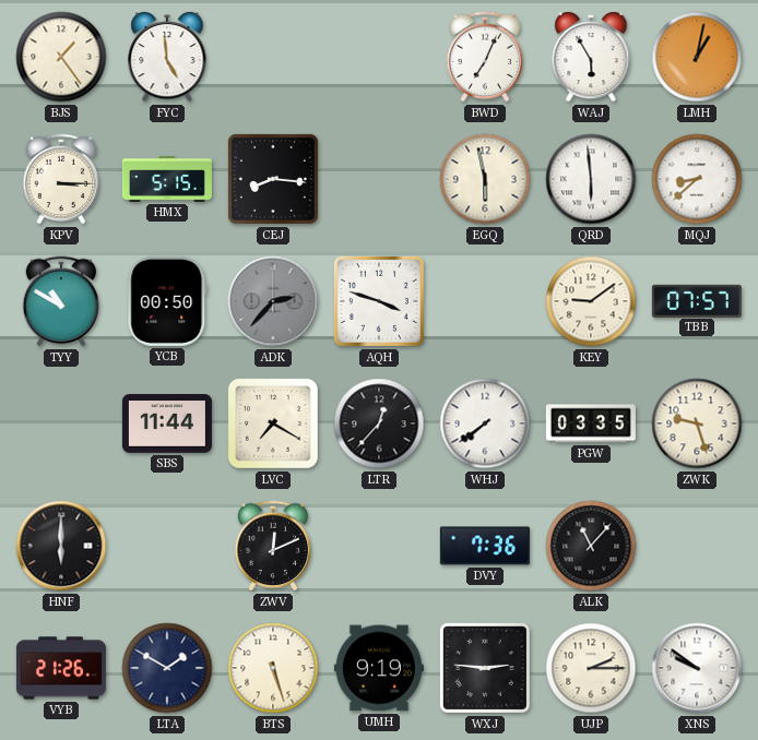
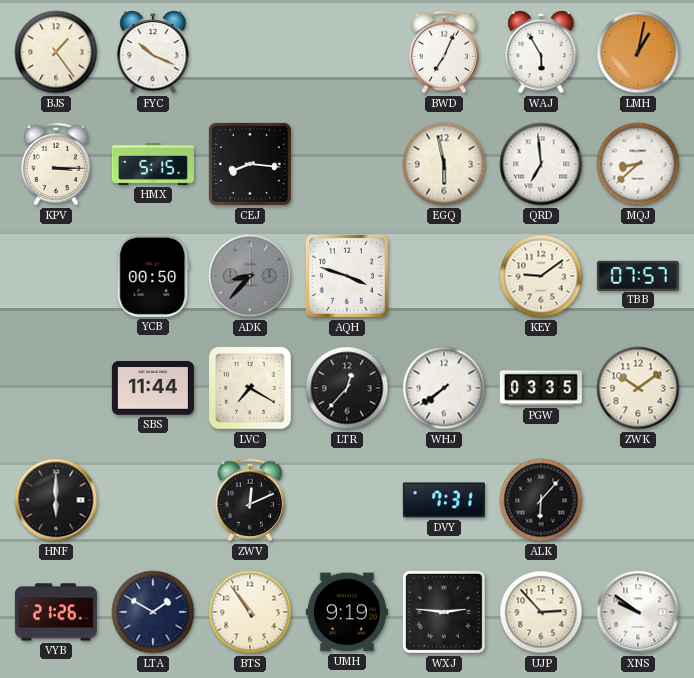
FYC: 4:59 -> 10:19
QRD: 5:59 -> 6:59
TYY: 10:50 -> none
ADK: 2:37 -> 8:37
ZWK: 9:27 -> 10:09
DVY: 7:36 -> 7:31
ALK: 11:07 -> 6:07
BTS: 5:27 -> 10:54
UJP: 2:15 -> 2:53
